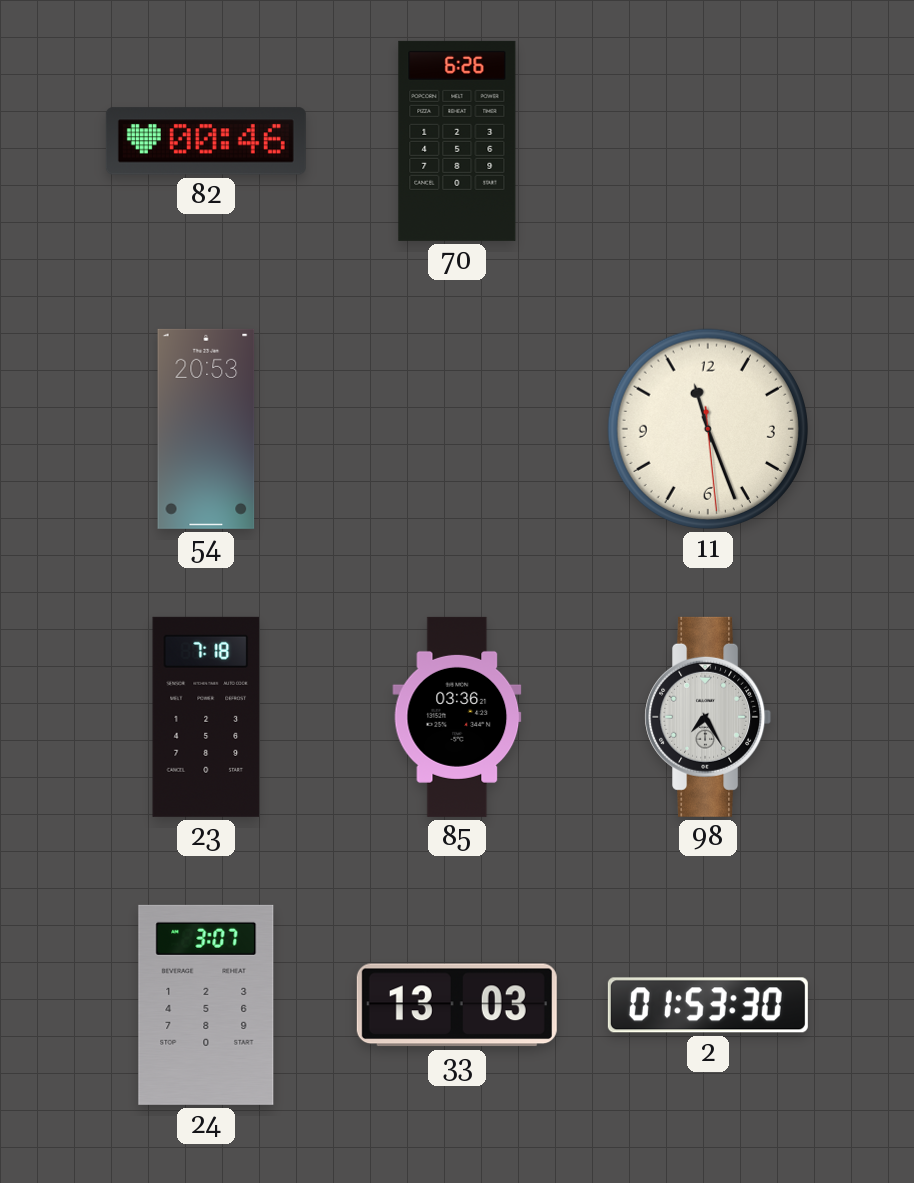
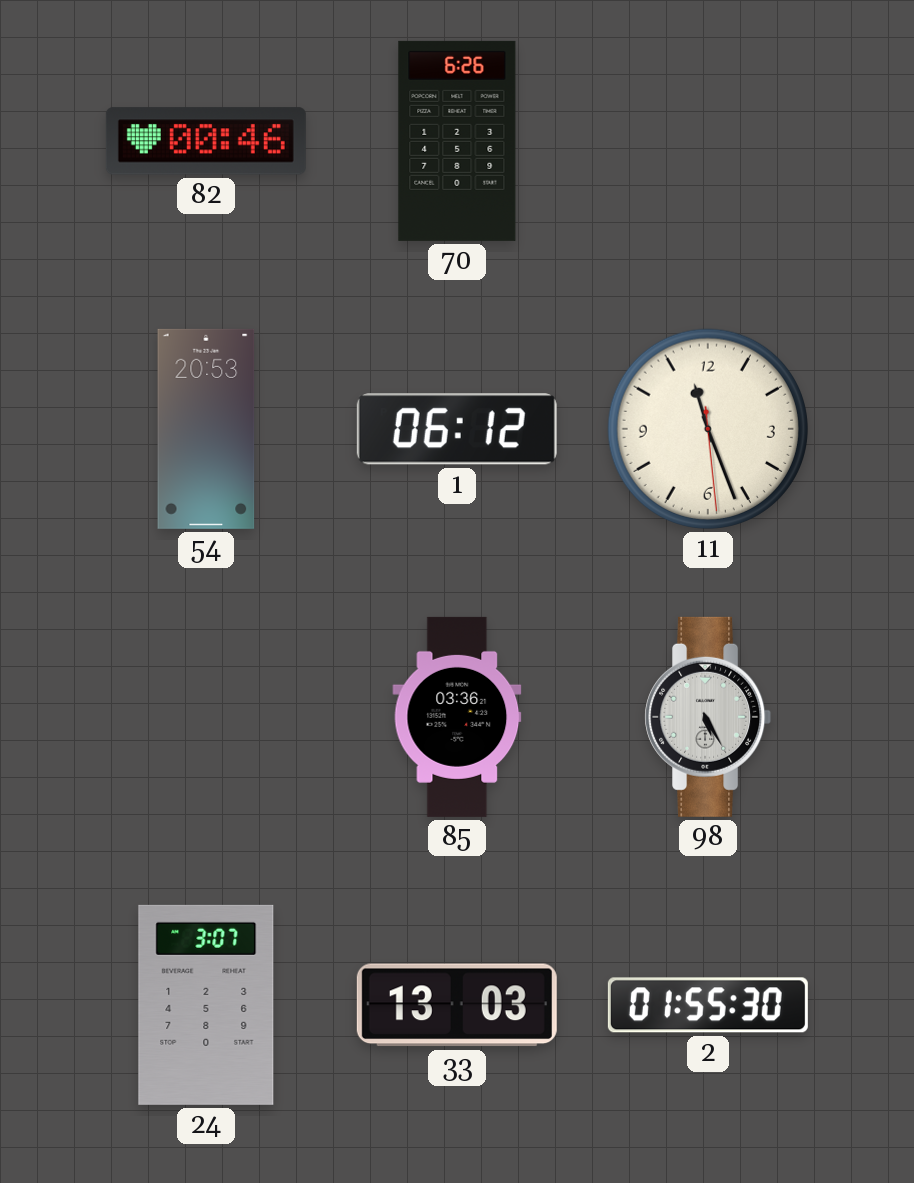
1: none -> 06:12
23: 7:18 -> none
98: 7:25 -> 5:25
2: 01:53 -> 01:55
